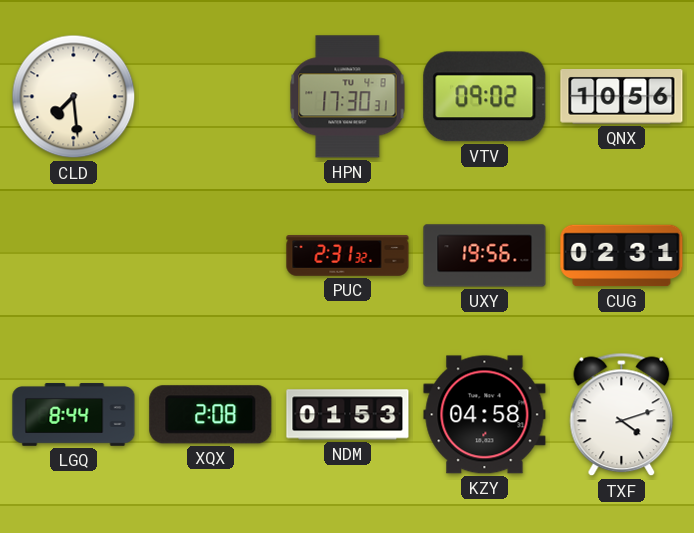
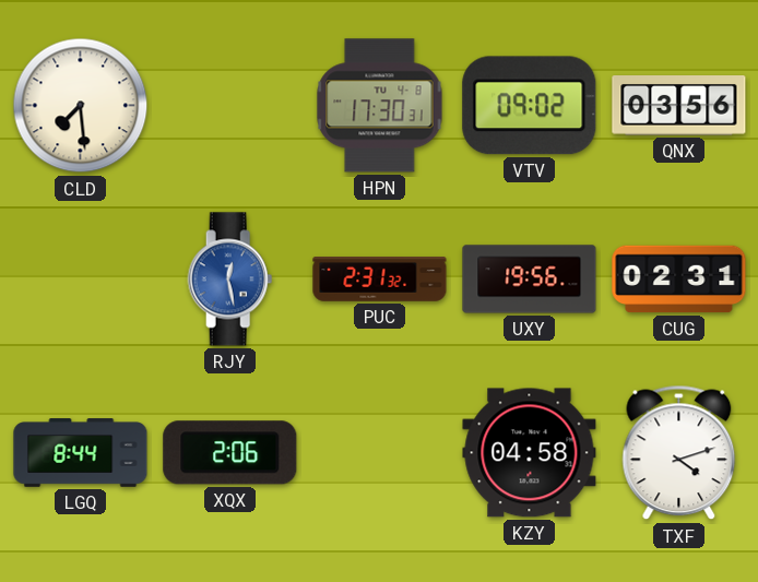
QNX: 10:56 -> 03:56
RJY: none -> 12:28
XQX: 2:08 -> 2:06
NDM: 01:53 -> none
